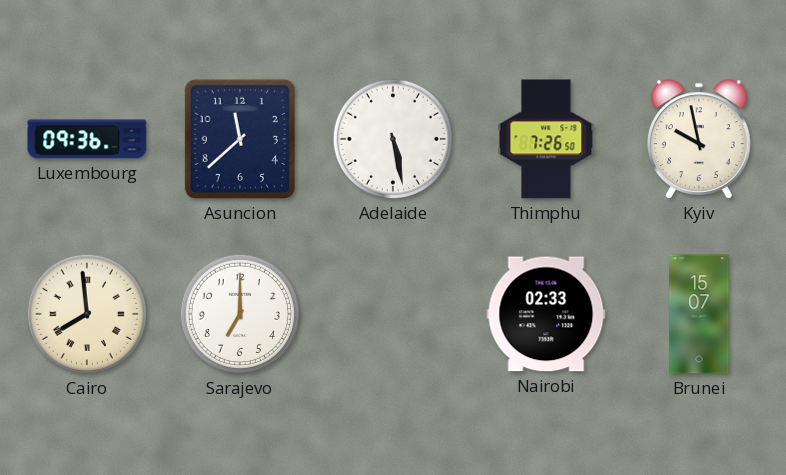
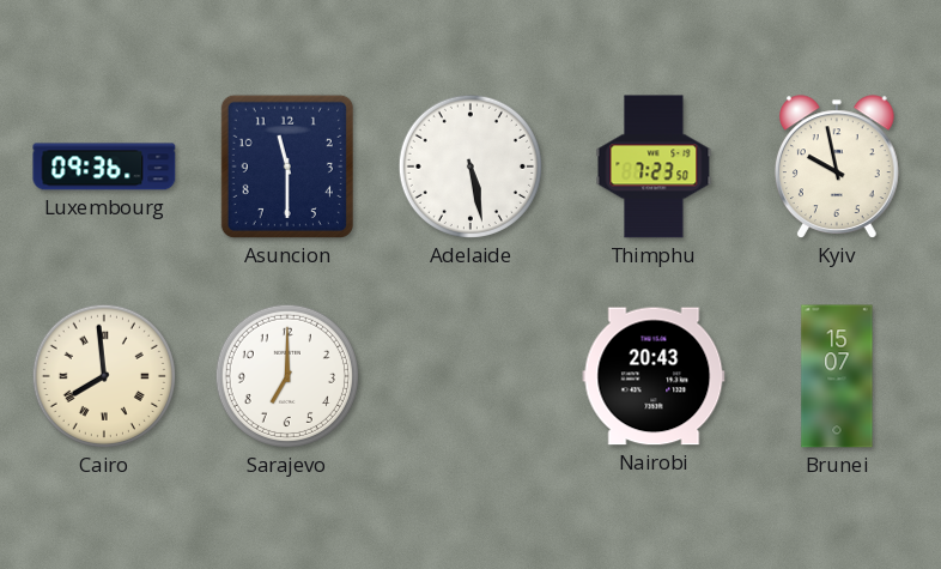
Asuncion: 11:38 -> 11:30
Thimphu: 7:26 -> 7:23
Nairobi: 02:33 -> 20:43
